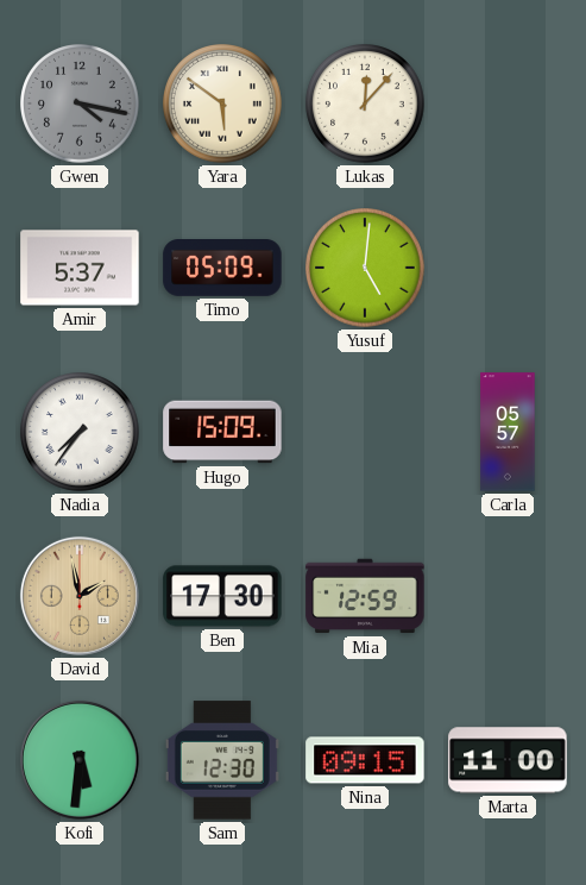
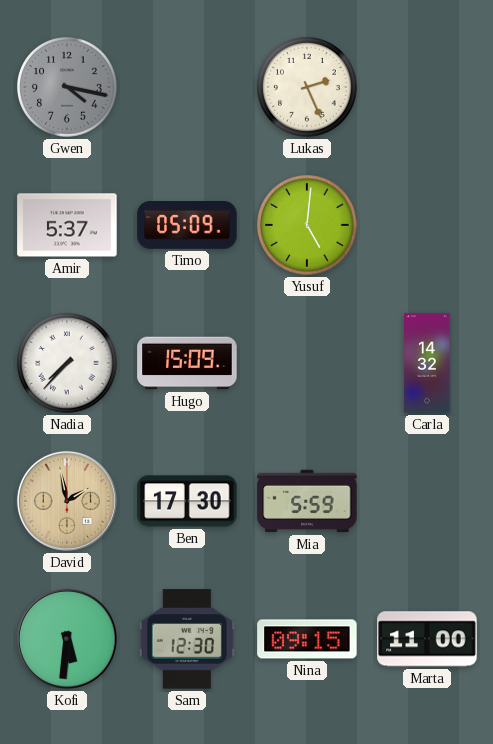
Yara: 5:51 -> none
Lukas: 12:07 -> 2:26
Nadia: 7:36 -> 7:37
Carla: 05:57 -> 14:32
Mia: 12:59 -> 5:59
